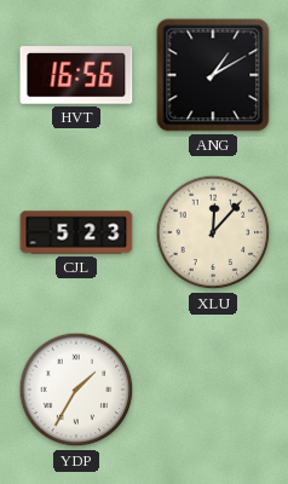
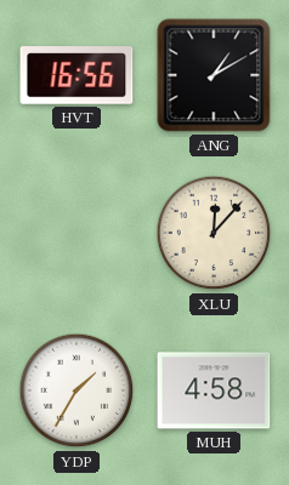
CJL: 5:23 -> none
MUH: none -> 4:58
